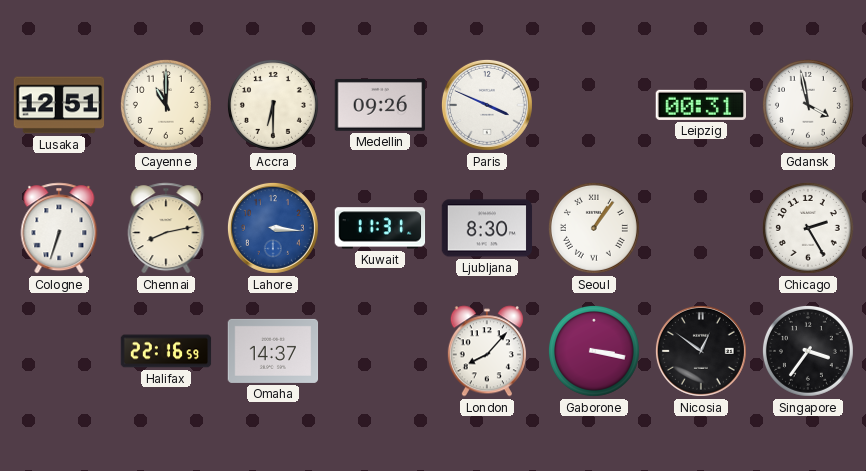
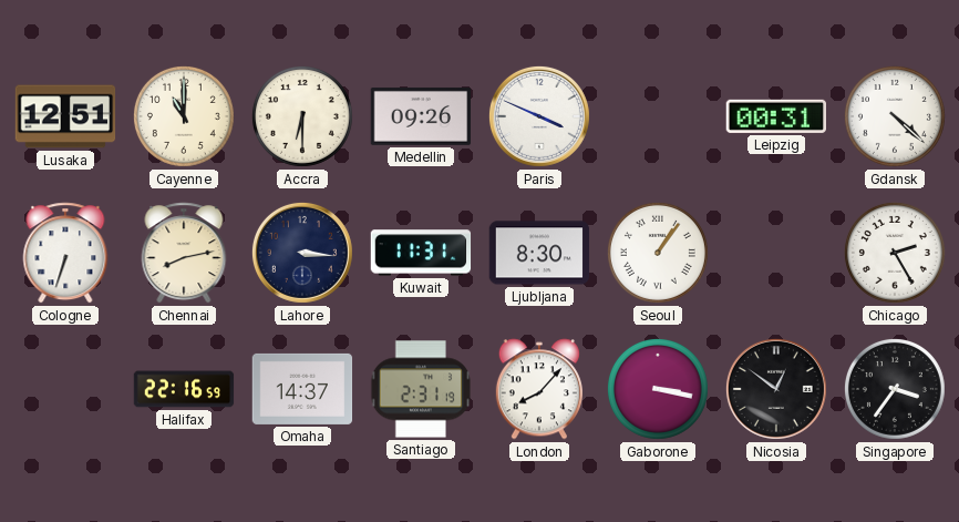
Gdansk: 3:58 -> 4:22
Lahore dial: blue -> navy
Santiago: none -> 2:31
